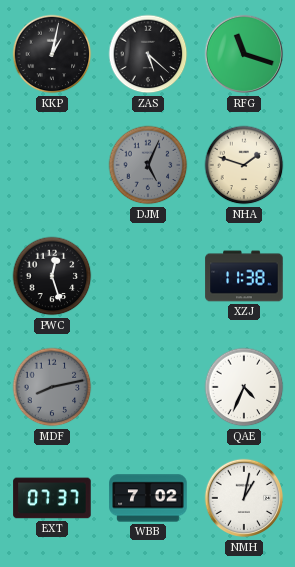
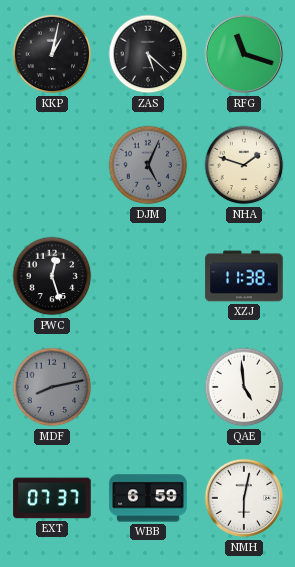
QAE: 4:34 -> 4:59
WBB: 7:02 -> 6:59
NMH: 1:02 -> 6:02
